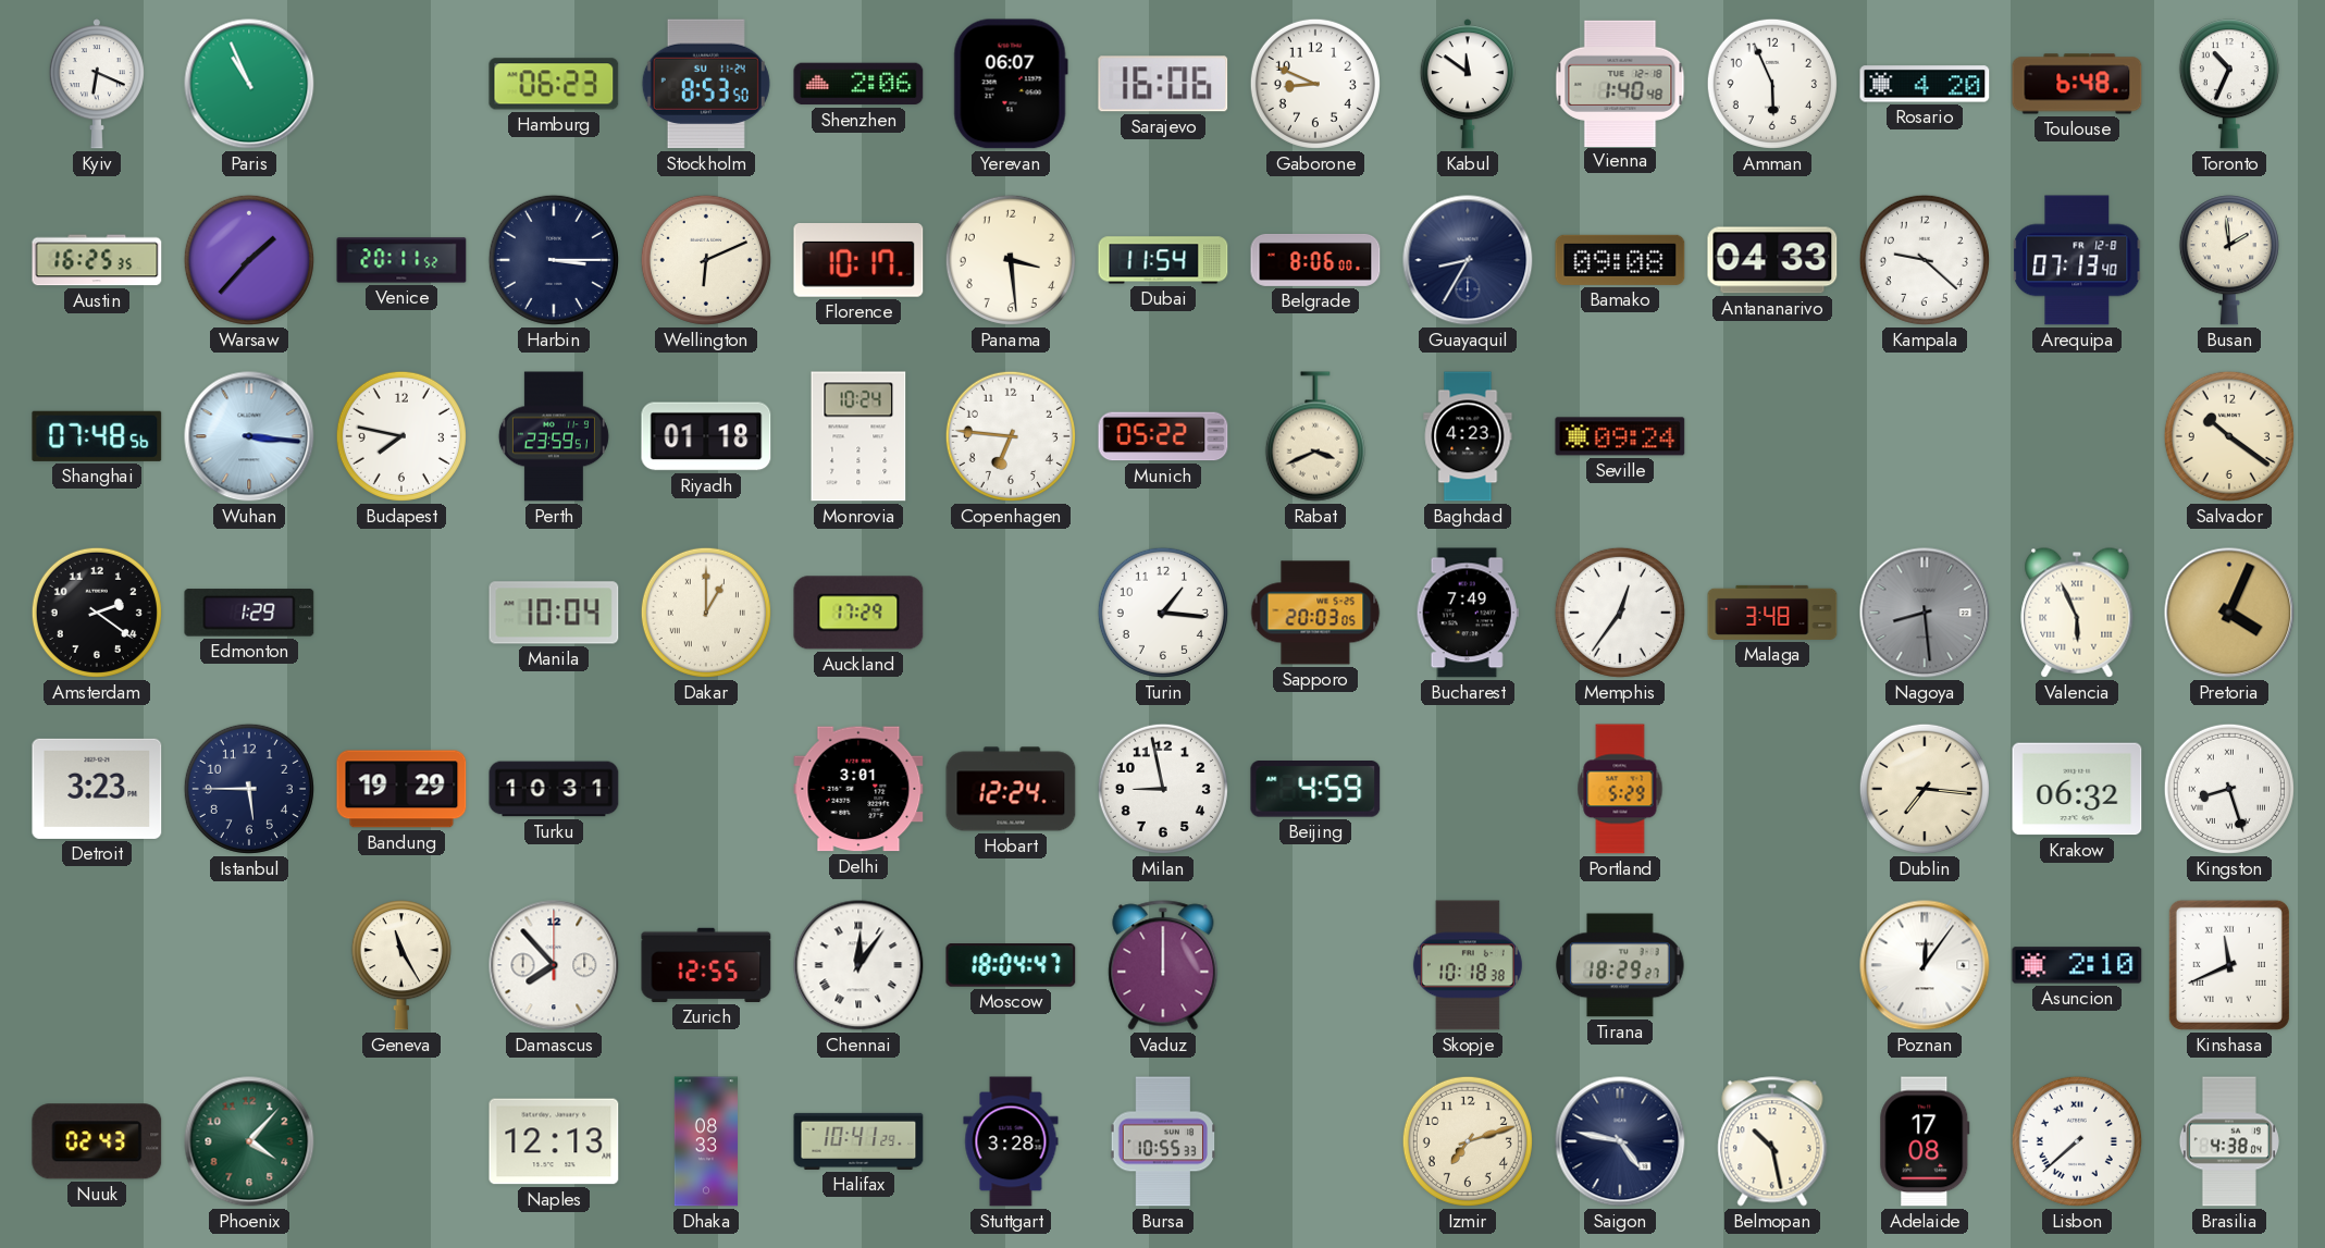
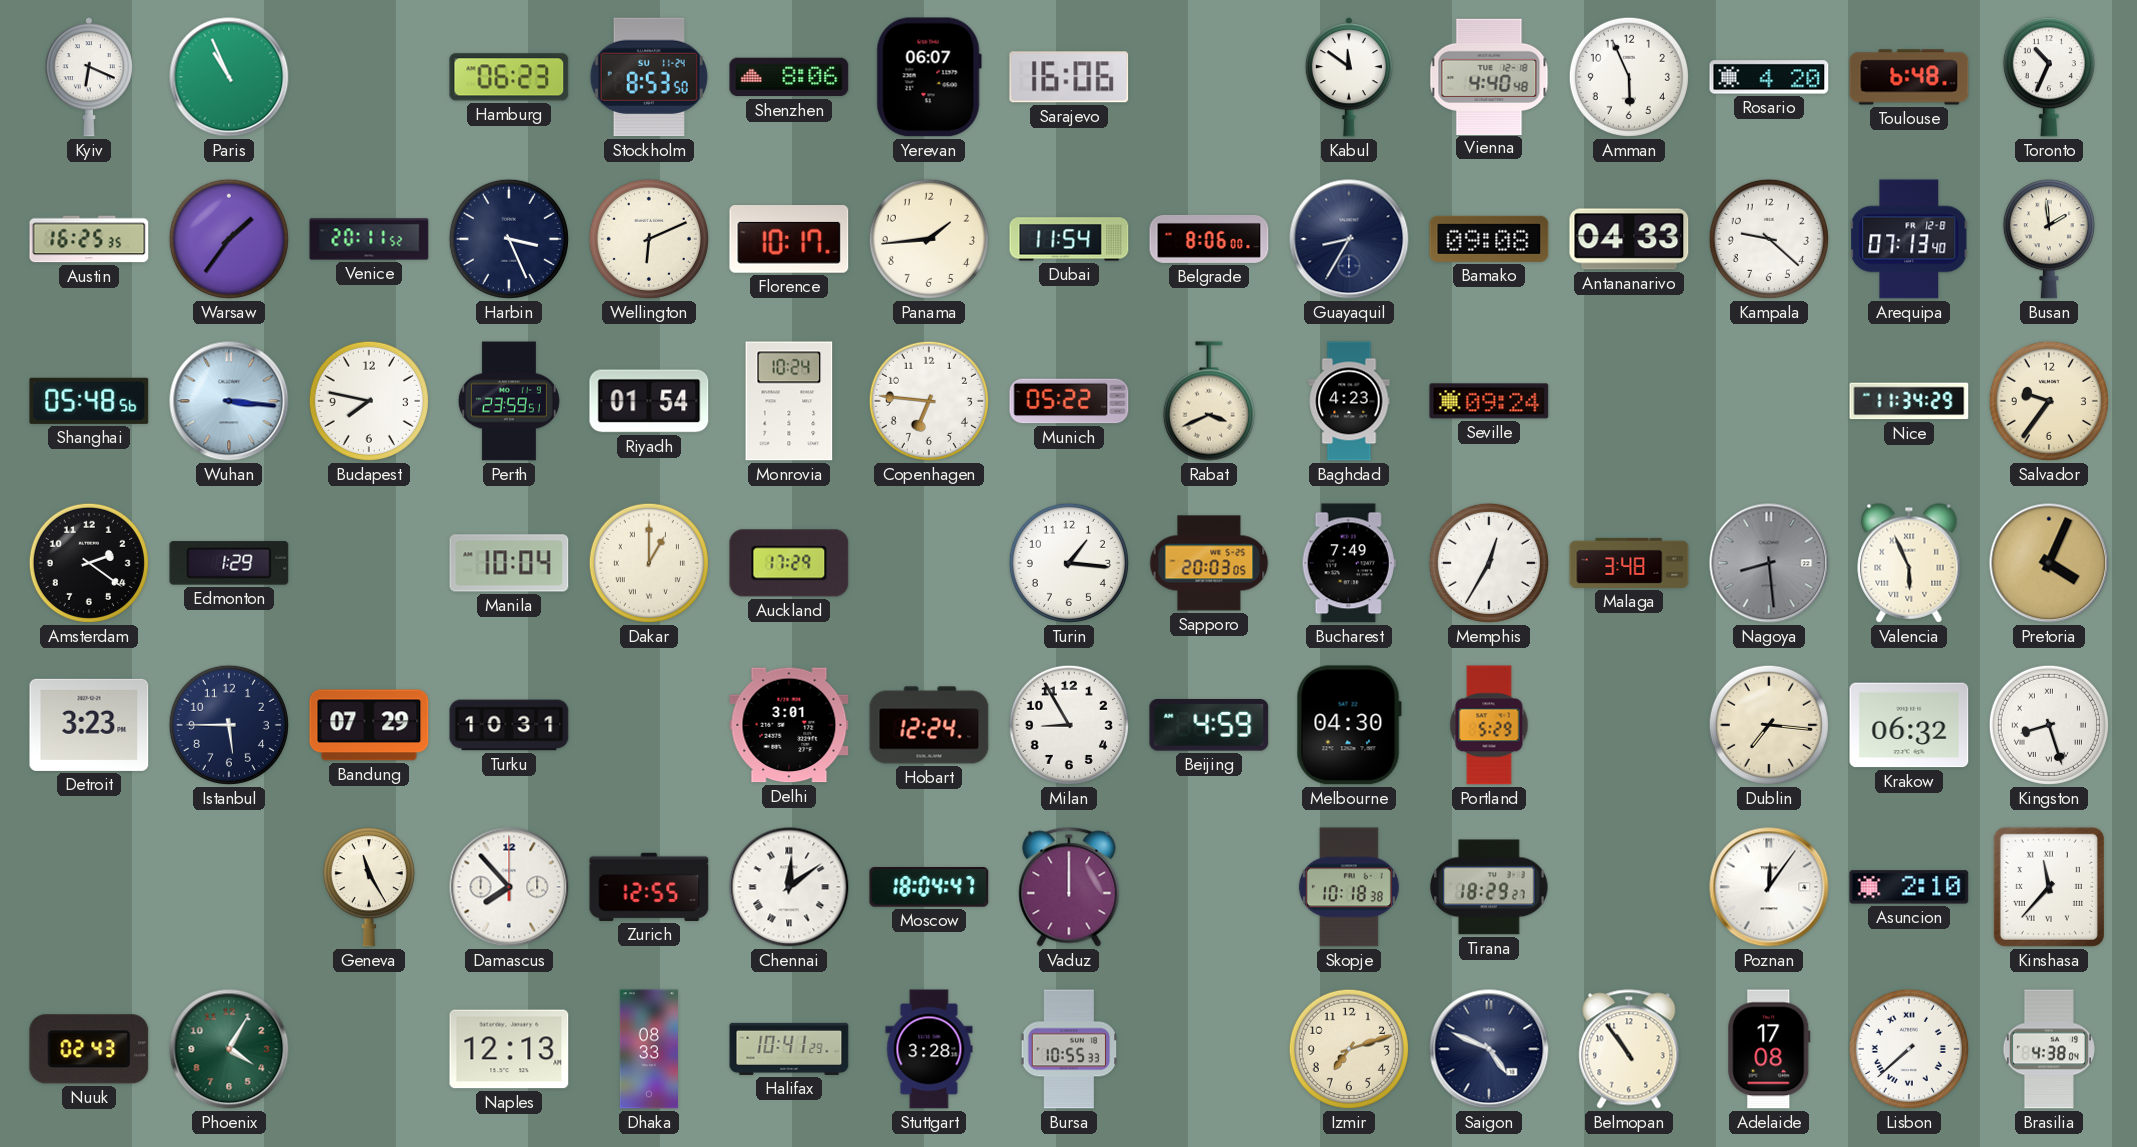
Shenzhen: 2:06 -> 8:06
Gaborone: 8:49 -> none
Vienna: 1:40 -> 4:40
Warsaw: 1:37 -> 1:36
Harbin: 3:15 -> 3:26
Panama: 3:29 -> 1:44
Shanghai: 07:48 -> 05:48
Riyadh: 01:18 -> 01:54
Nice: none -> 11:34
Salvador: 10:21 -> 9:36
Memphis: 12:36 -> 12:35
Bandung: 19:29 -> 07:29
Milan: 8:58 -> 8:55
Melbourne: none -> 04:30
Chennai: 12:06 -> 12:09
Kinshasa: 11:41 -> 11:37
Phoenix: 4:07 -> 4:05
Saigon: 4:47 -> 4:49
Belmopan: 10:28 -> 10:54
